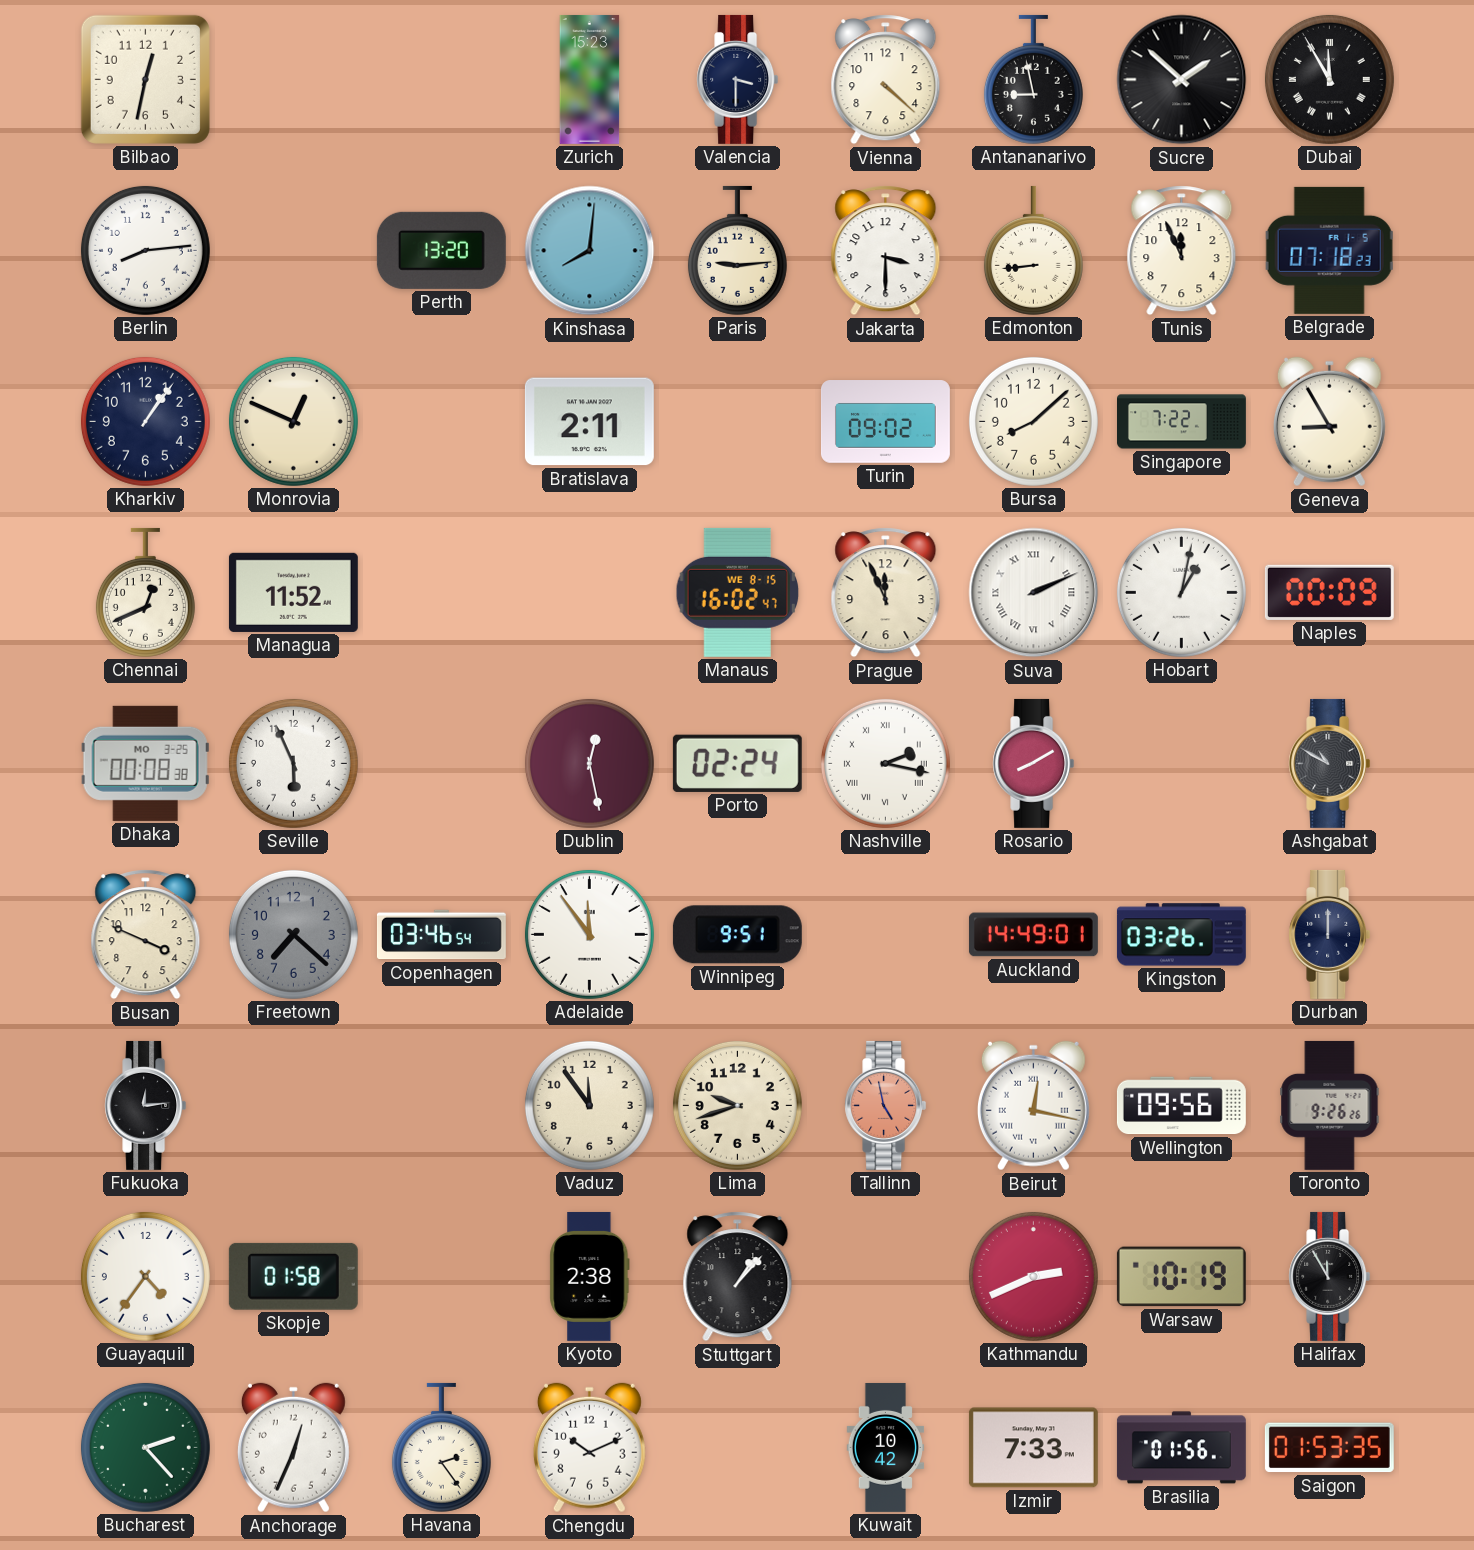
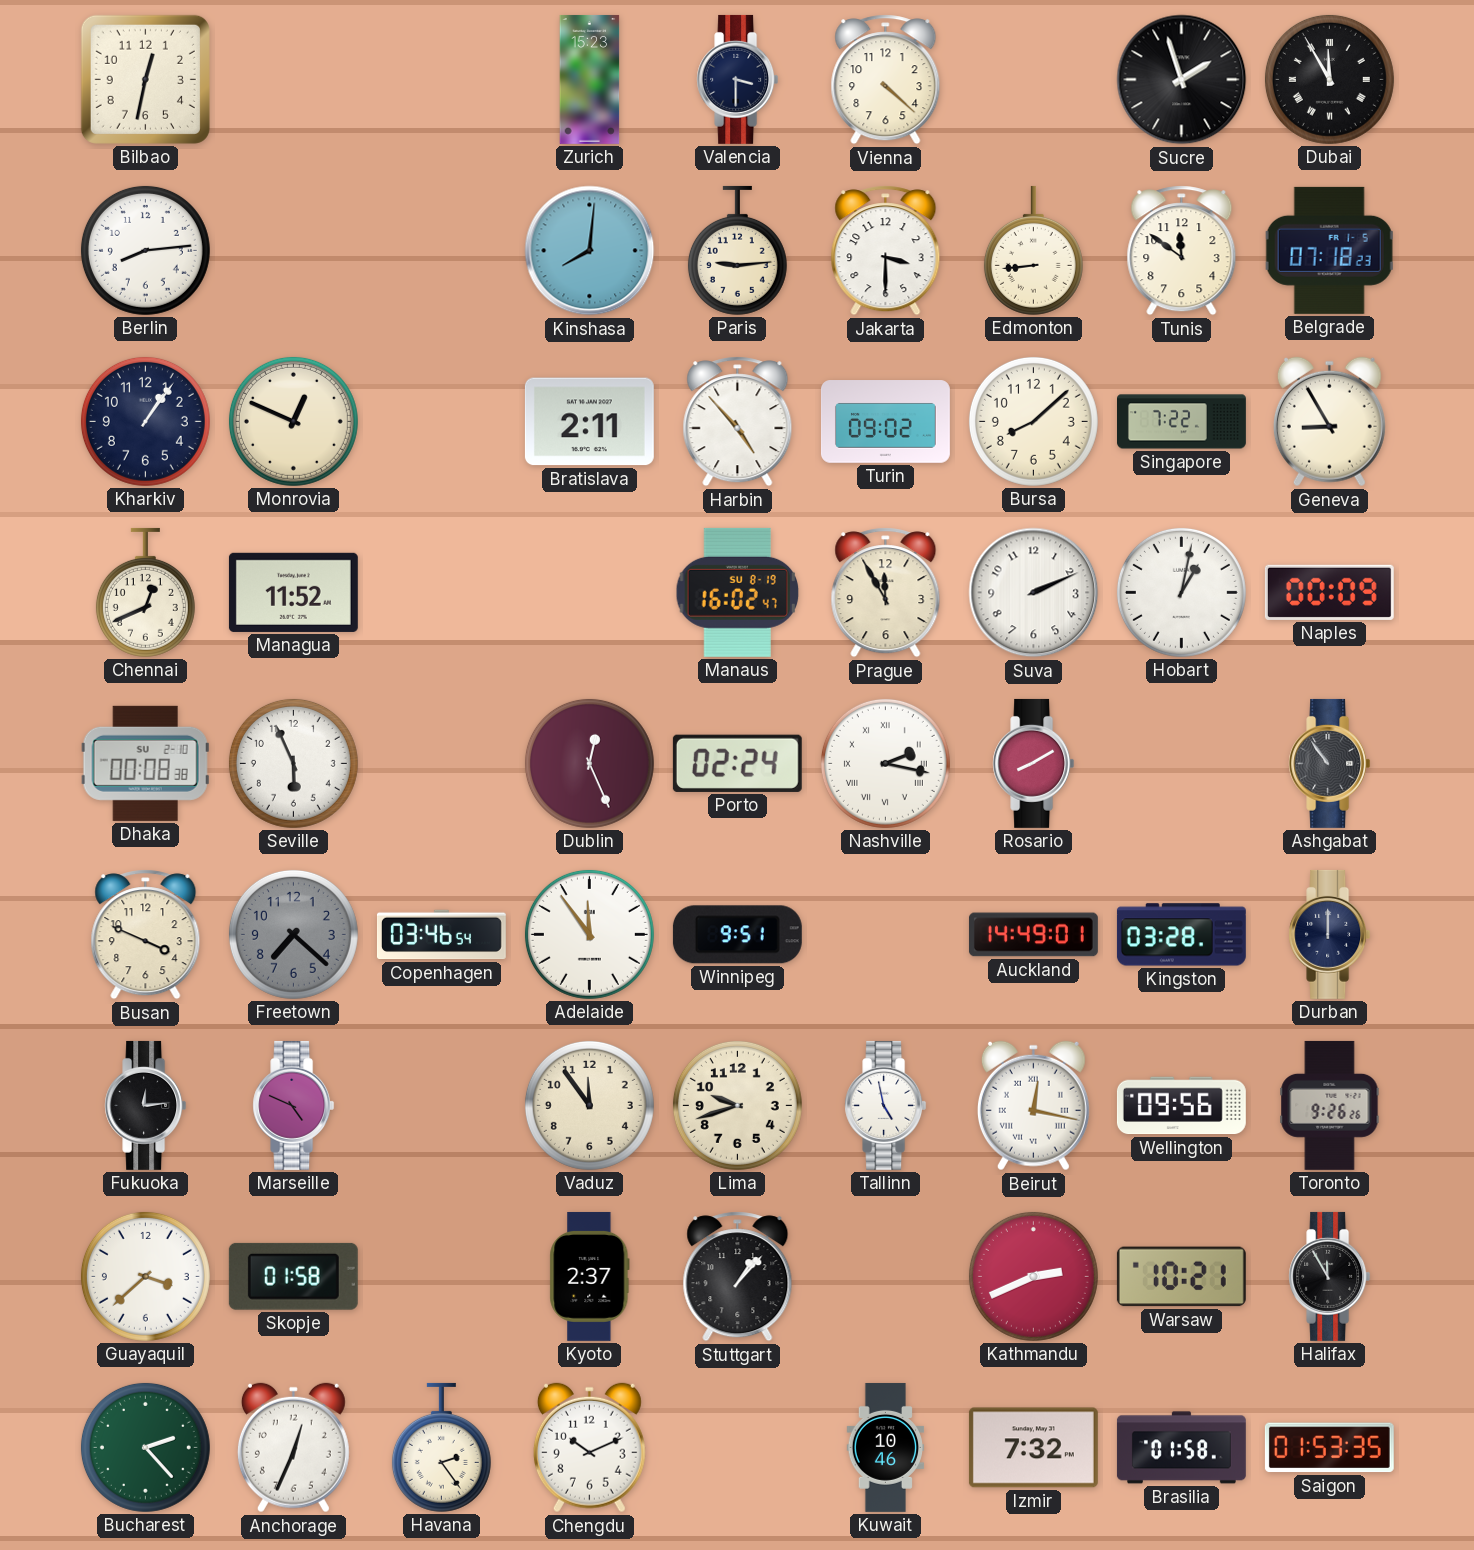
Antananarivo: 8:58 -> none
Sucre: 1:52 -> 1:57
Perth: 13:20 -> none
Tunis: 11:56 -> 11:51
Harbin: none -> 4:53
Manaus date: WE 8-15 -> SU 8-19
Prague: 11:56 -> 11:55
Suva numerals: Roman -> Arabic
Dhaka date: MO 3-25 -> SU 2-10
Dublin: 12:28 -> 12:26
Ashgabat: 10:50 -> 10:54
Kingston: 03:26 -> 03:28
Marseille: none -> 4:49
Tallinn dial: salmon -> white
Guayaquil: 4:36 -> 3:38
Kyoto: 2:38 -> 2:37
Warsaw: 10:19 -> 10:21
Kuwait: 10:42 -> 10:46
Izmir: 7:33 -> 7:32
Brasilia: 01:56 -> 01:58
